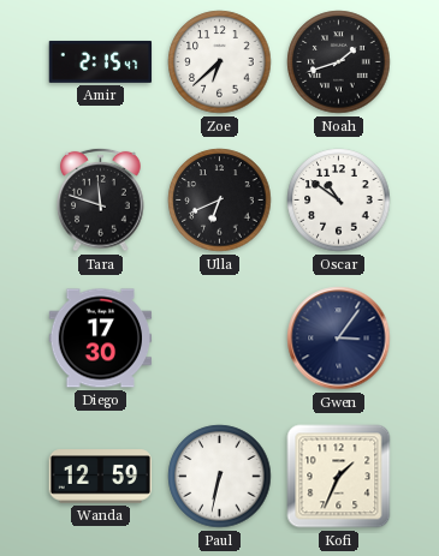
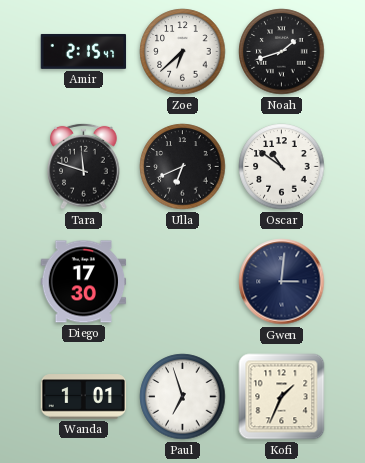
Gwen: 3:06 -> 3:01
Wanda: 12:59 -> 1:01
Paul: 6:32 -> 6:57
